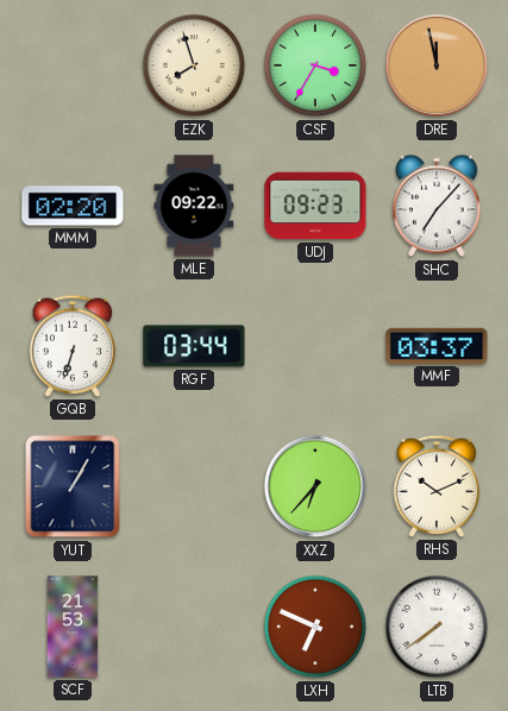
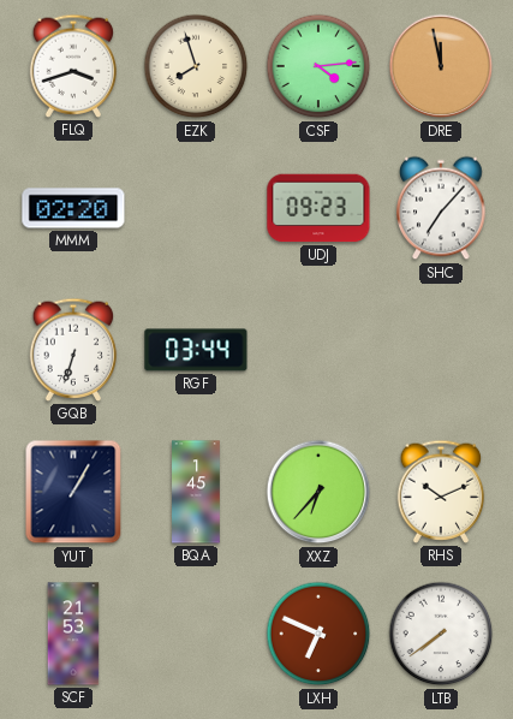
FLQ: none -> 3:42
CSF: 3:35 -> 4:14
MLE: 09:22 -> none
MMF: 03:37 -> none
BQA: none -> 1:45
